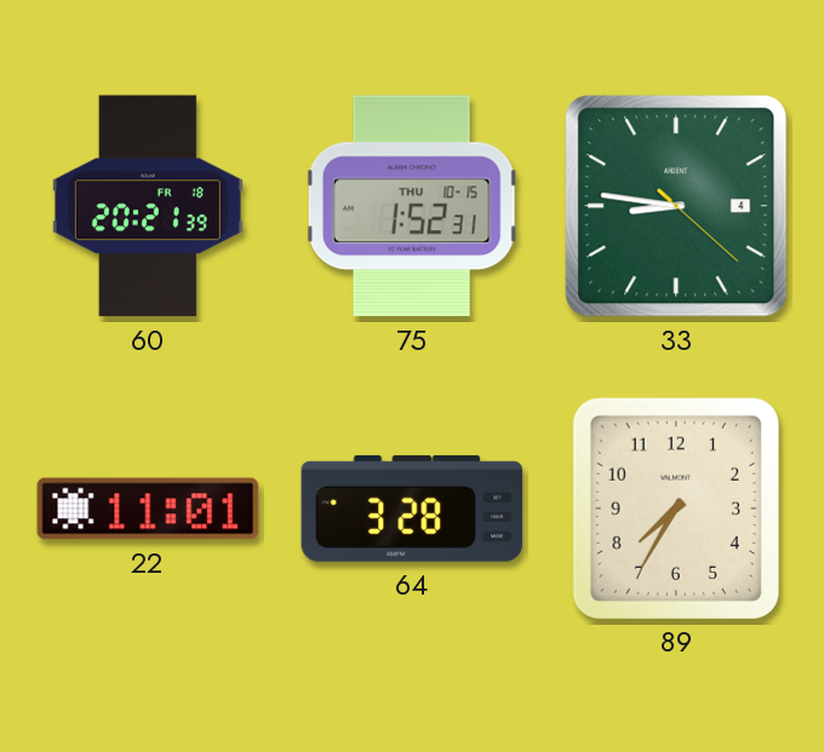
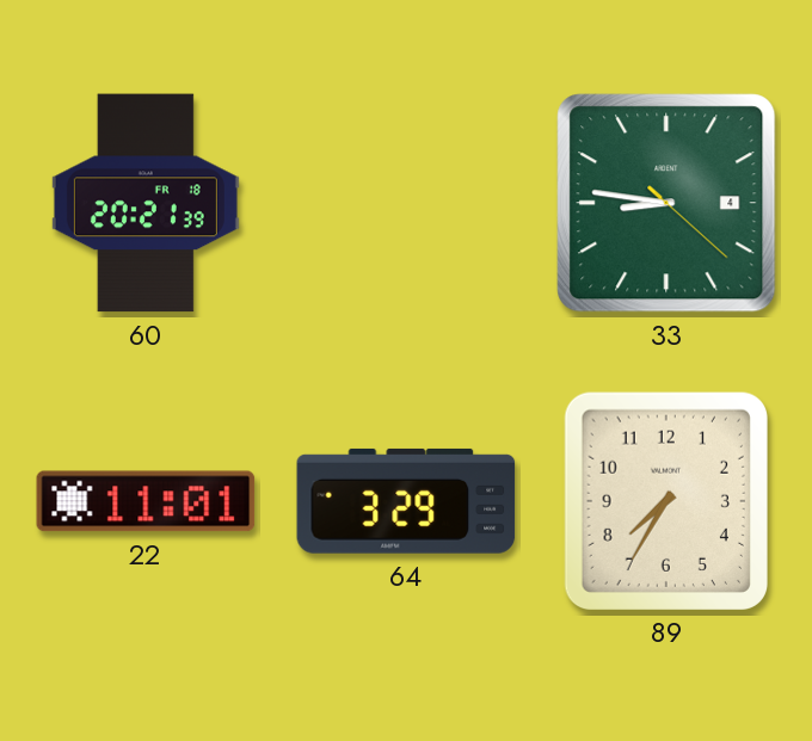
75: 1:52 -> none
64: 3:28 -> 3:29
